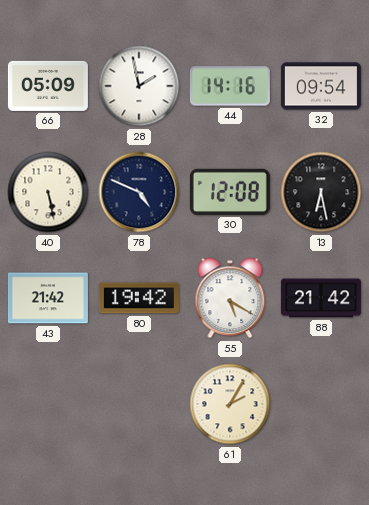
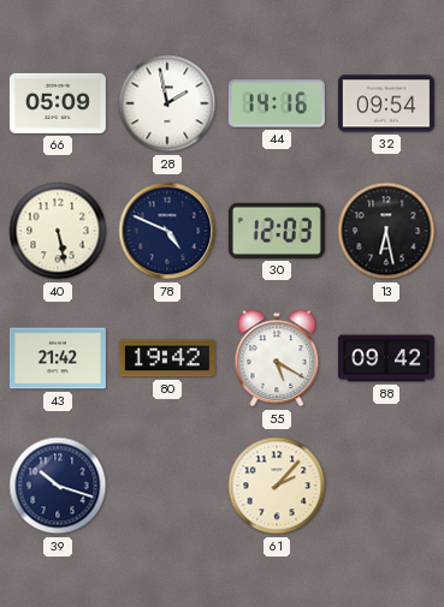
30: 12:08 -> 12:03
88: 21:42 -> 09:42
39: none -> 10:18
61: 2:05 -> 2:07
